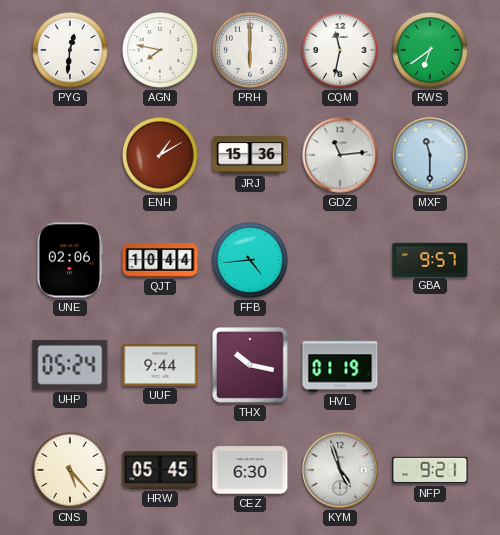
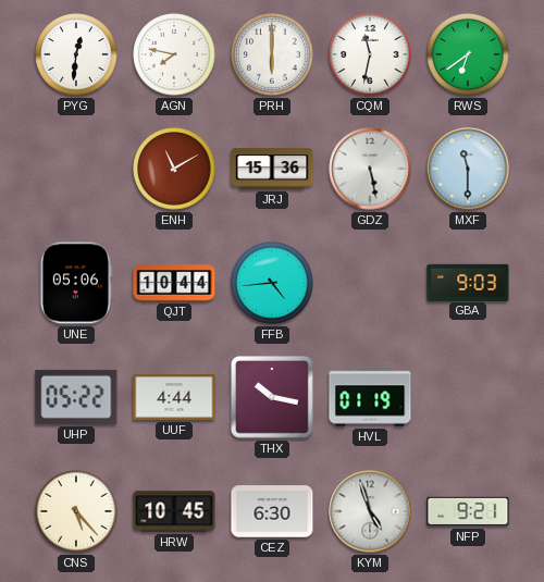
ENH: 1:10 -> 11:10
GDZ: 11:14 -> 5:28
UNE: 02:06 -> 05:06
GBA: 9:57 -> 9:03
UHP: 05:24 -> 05:22
UUF: 9:44 -> 4:44
HRW: 05:45 -> 10:45
